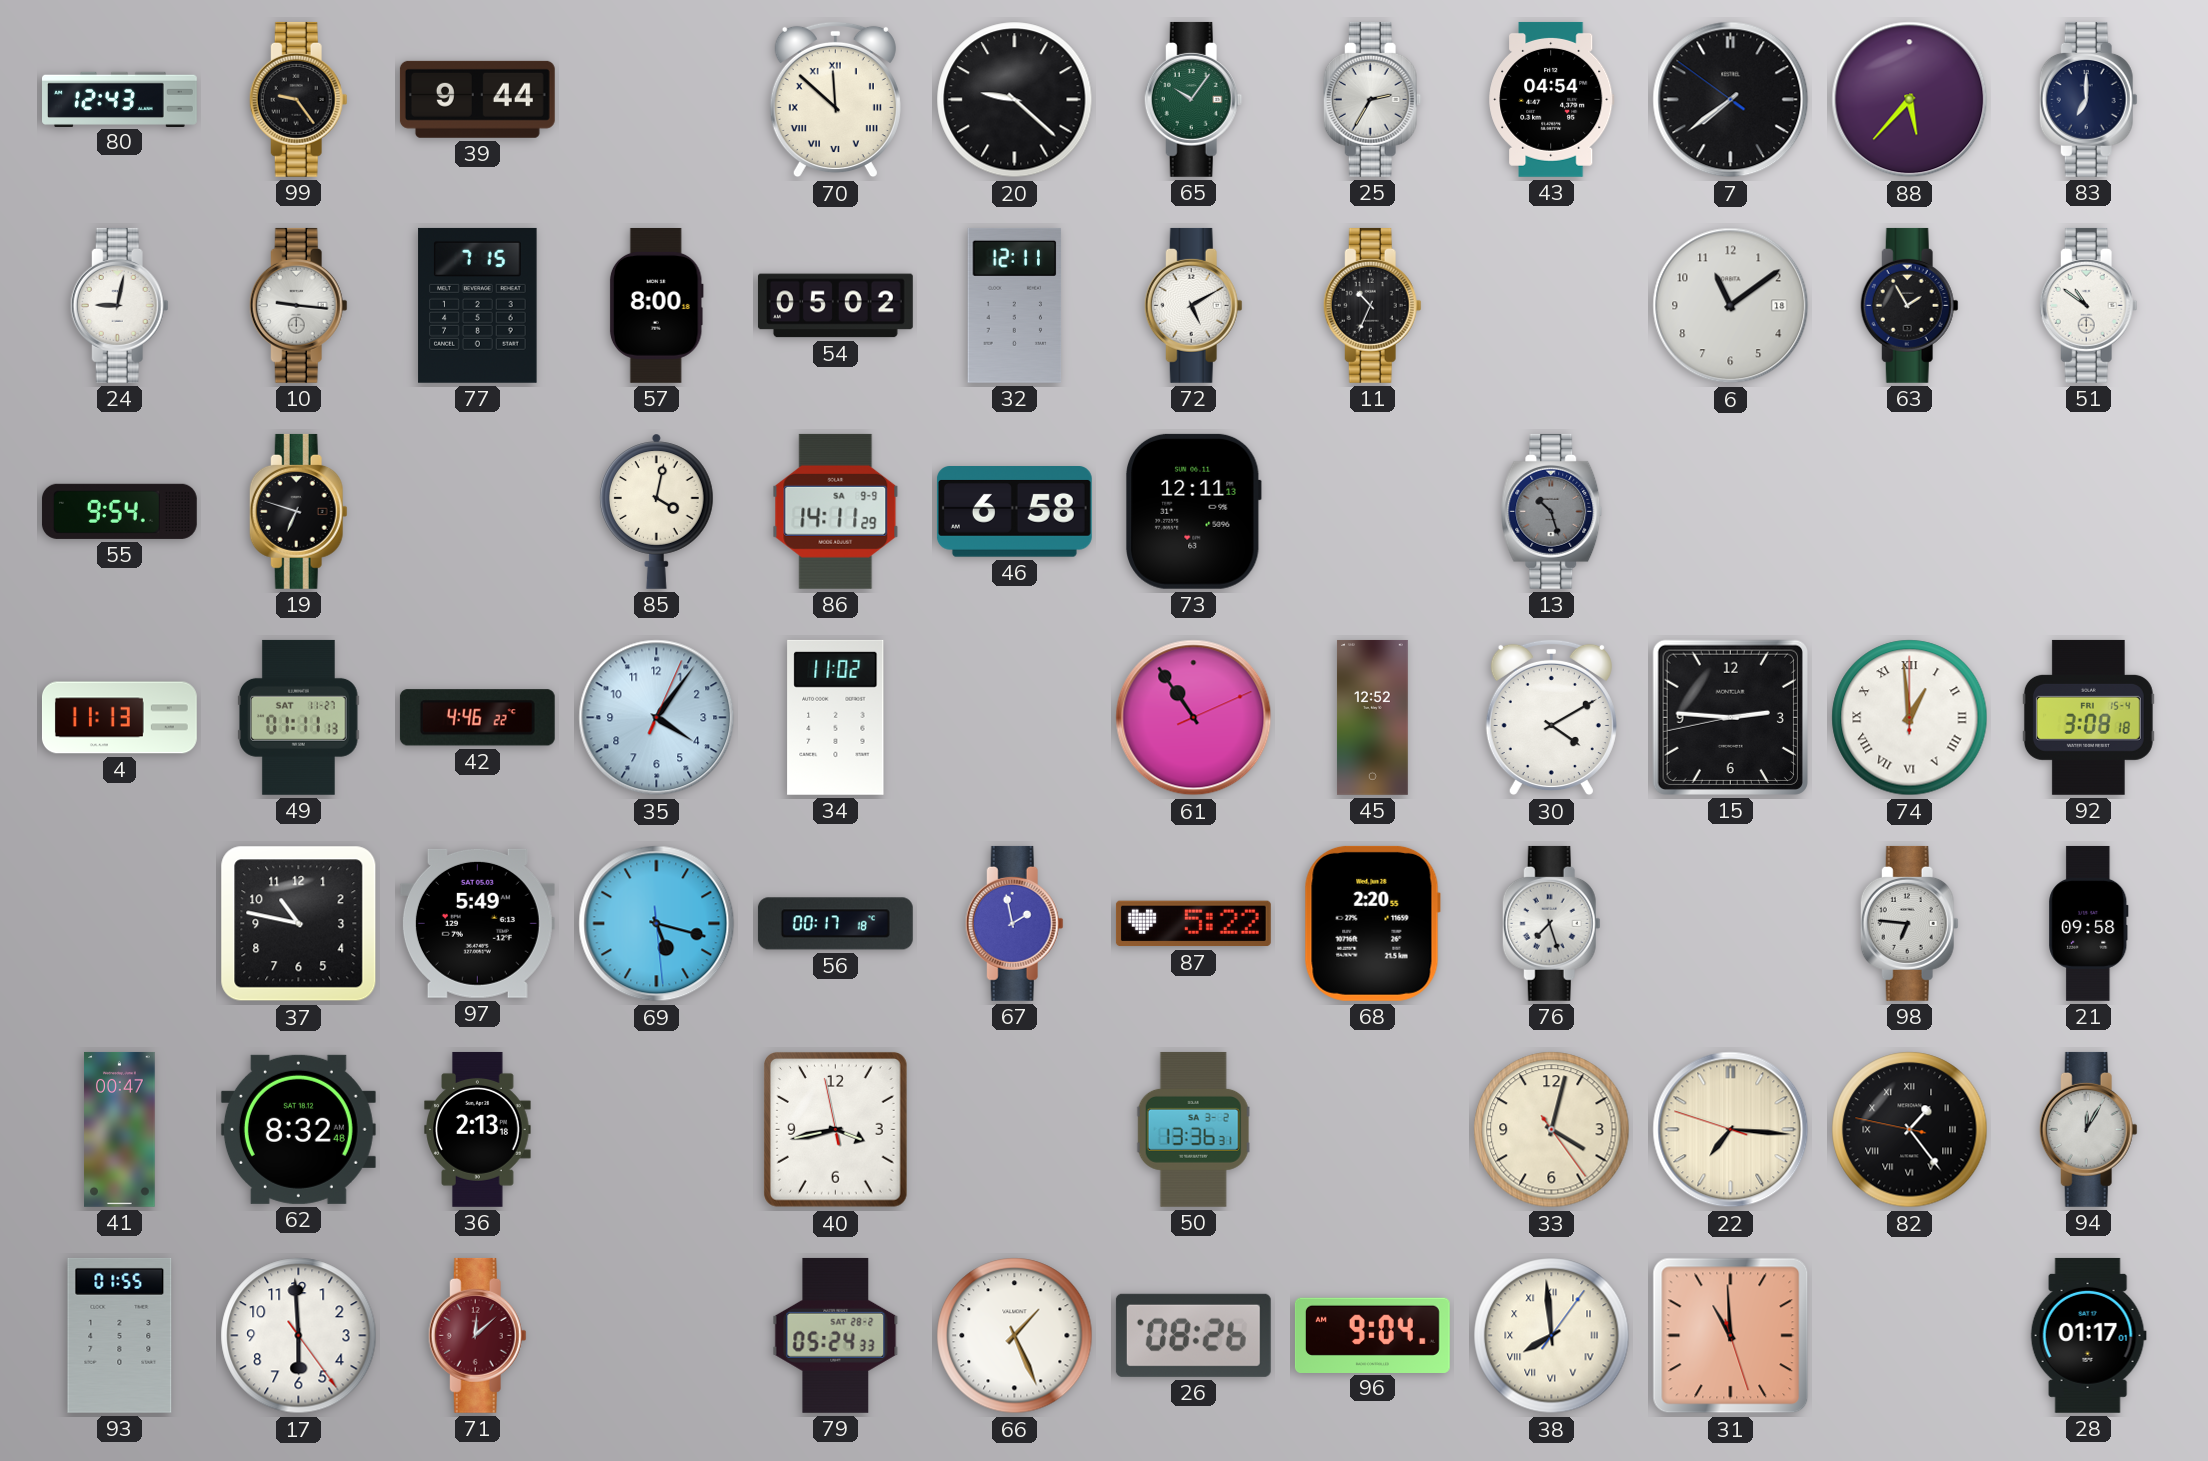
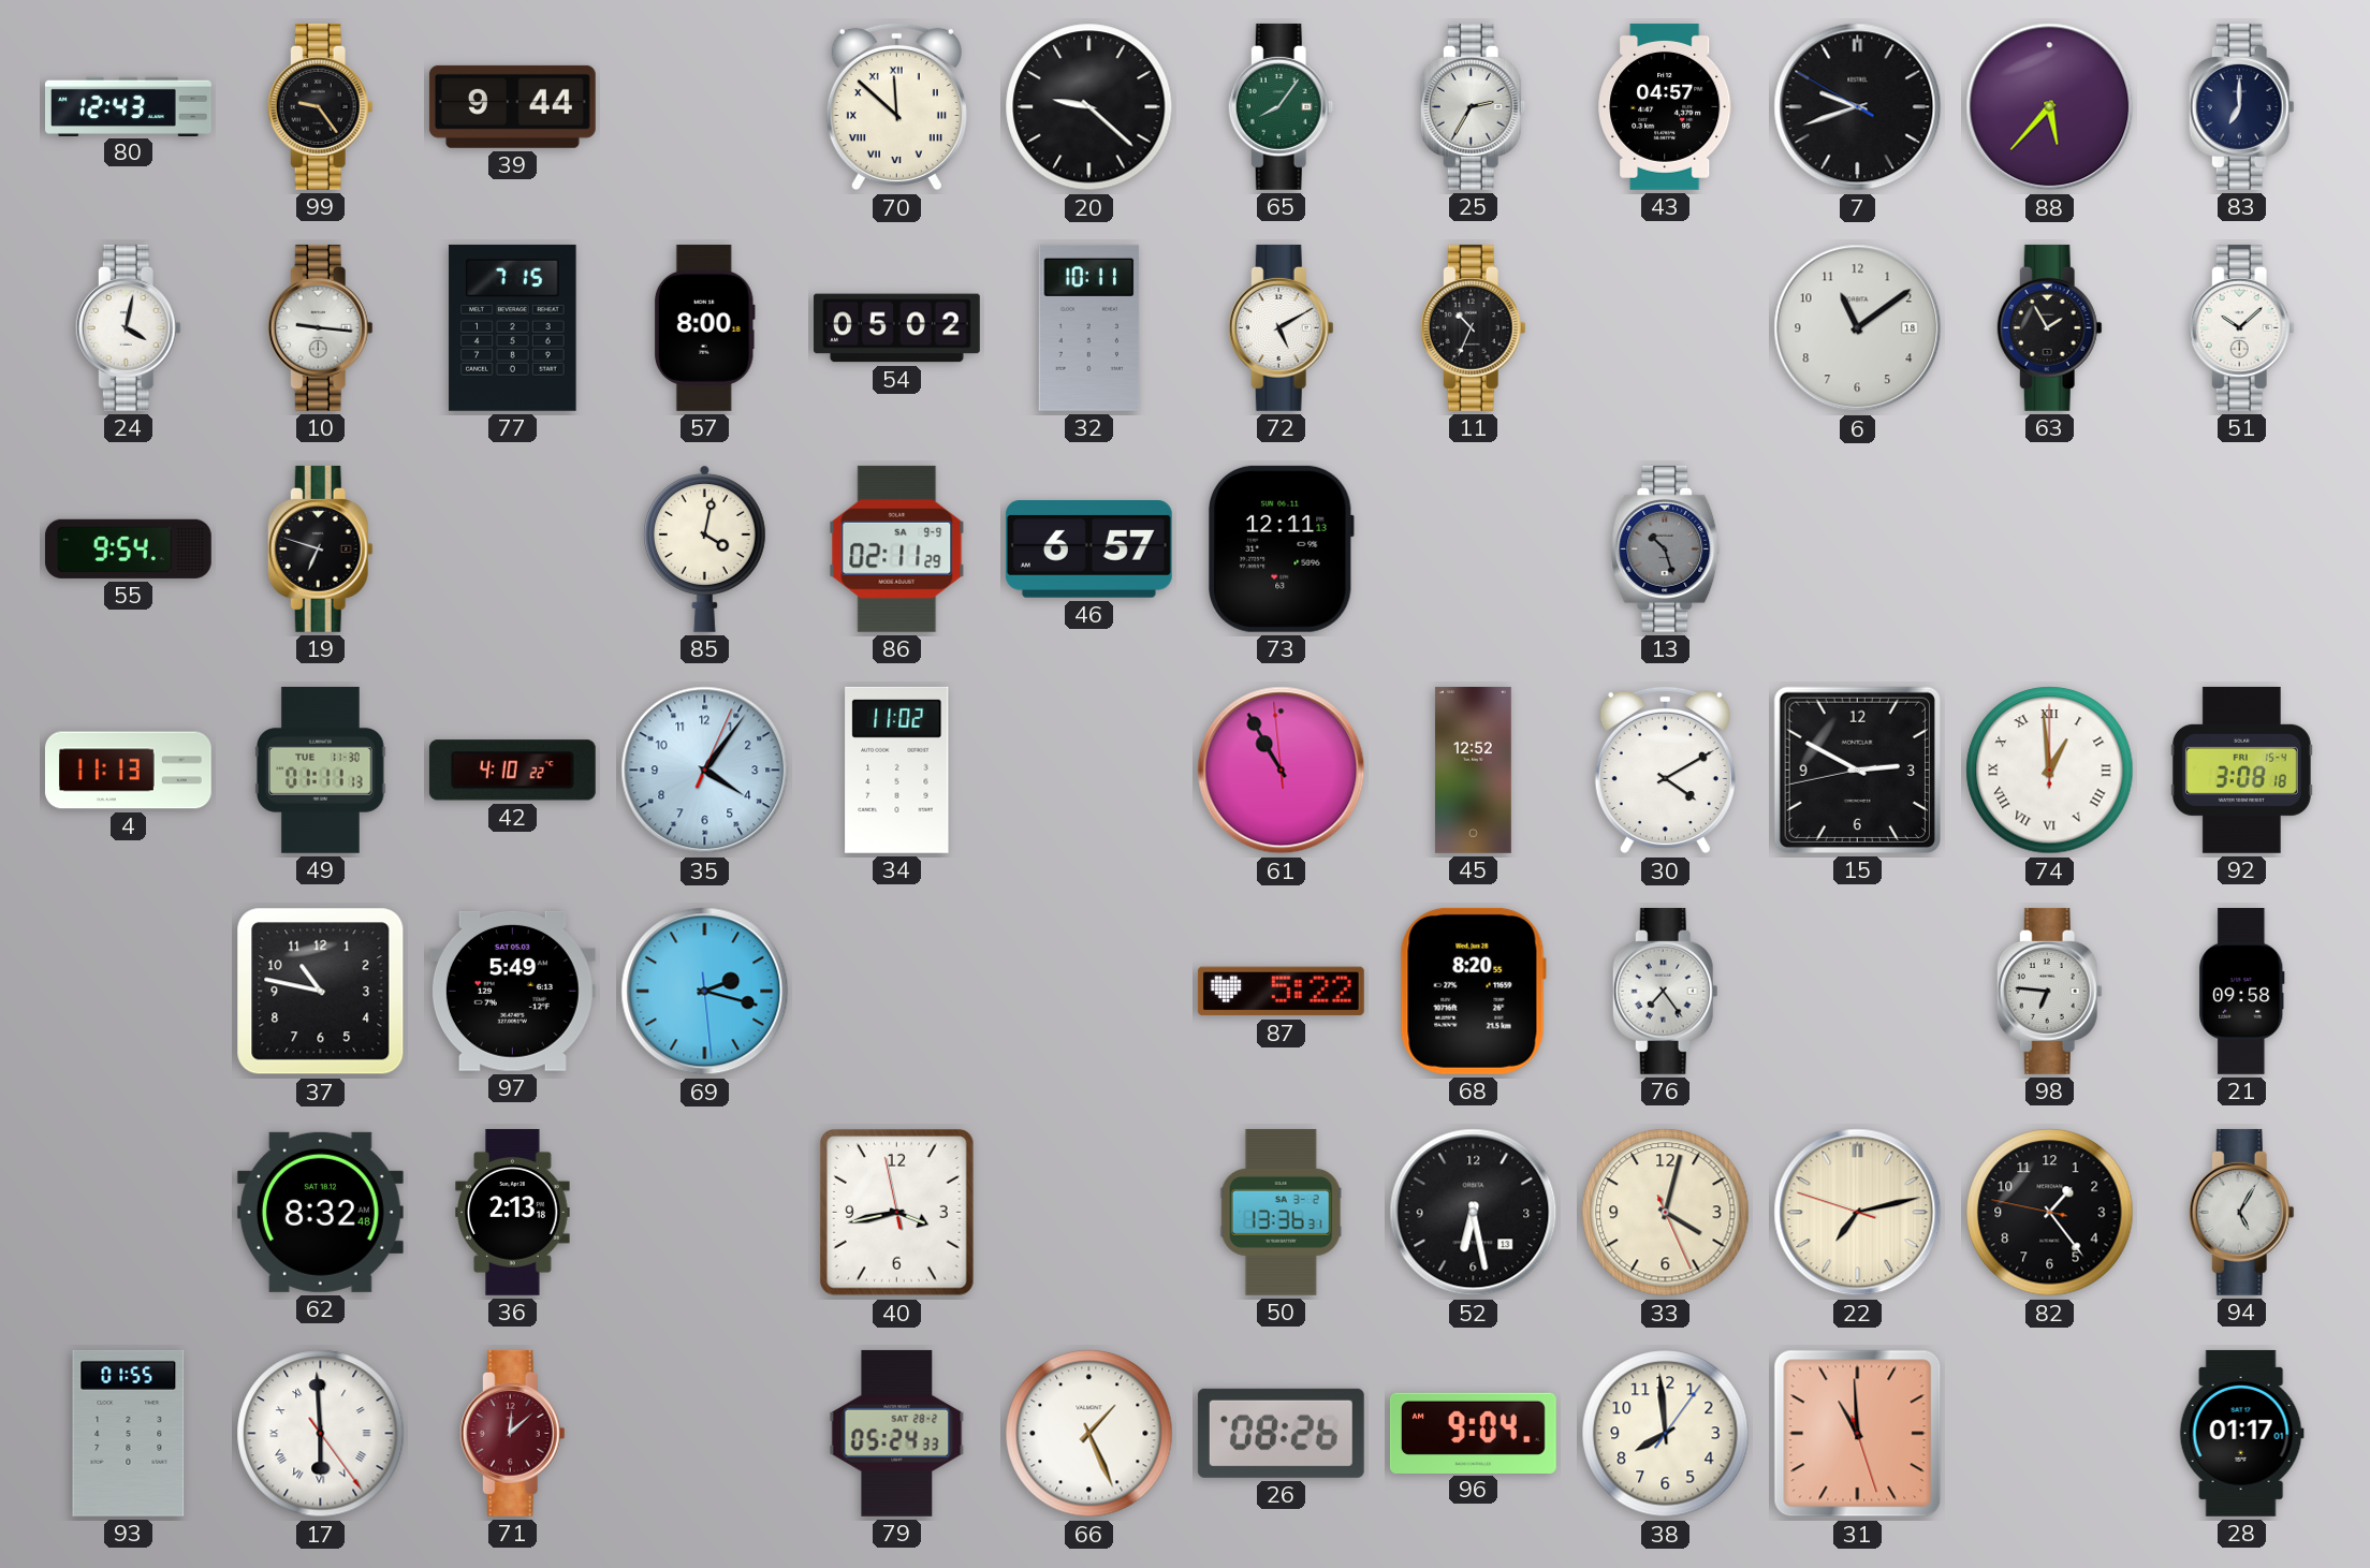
65: 10:06 -> 8:06
43: 04:54 -> 04:57
7: 7:38 -> 9:41
24: 9:02 -> 4:02
32: 12:11 -> 10:11
51: 10:51 -> 10:08
86: 14:11 -> 02:11
46: 6:58 -> 6:57
49 date: SAT 11-27 -> TUE 11-30
42: 4:46 -> 4:10
61: 10:54:11 -> 10:54:59
15: 2:45 -> 2:49
69: 5:17 -> 2:17
56: 00:17 -> none
67: 1:58 -> none
68: 2:20 -> 8:20
76: 7:27 -> 7:24
41: 00:47 -> none
52: none -> 6:28
33: 4:02:24 -> 4:02:26
22: 7:15 -> 7:12
82 numerals: Roman -> Arabic
94: 12:05 -> 5:05
17 numerals: Arabic -> Roman
38 numerals: Roman -> Arabic
